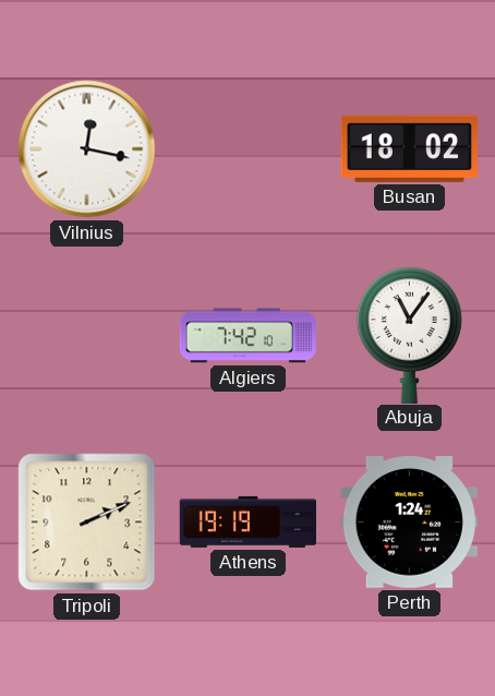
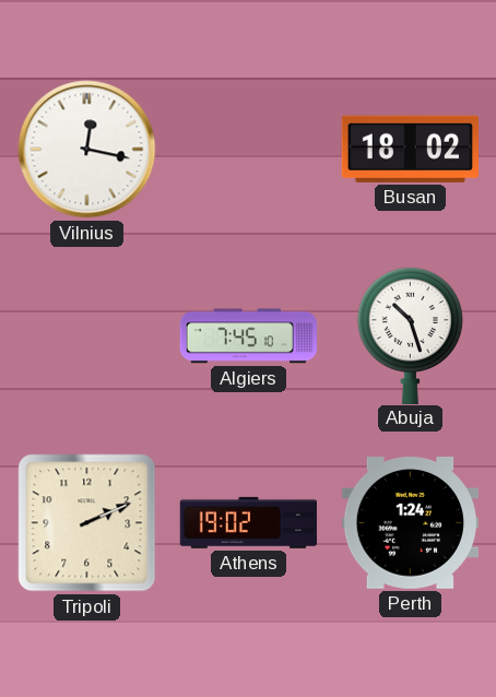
Algiers: 7:42 -> 7:45
Abuja: 11:06 -> 10:27
Athens: 19:19 -> 19:02
